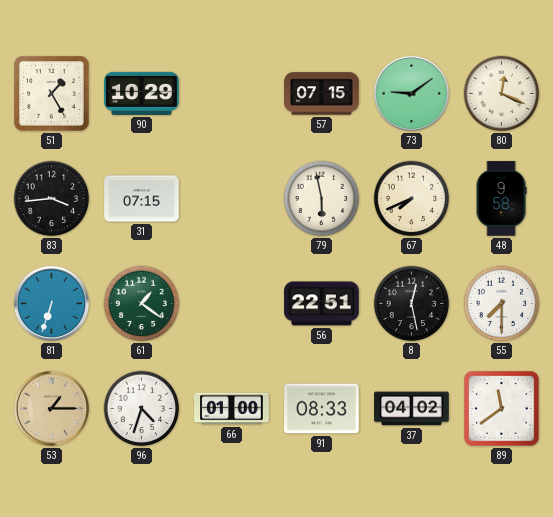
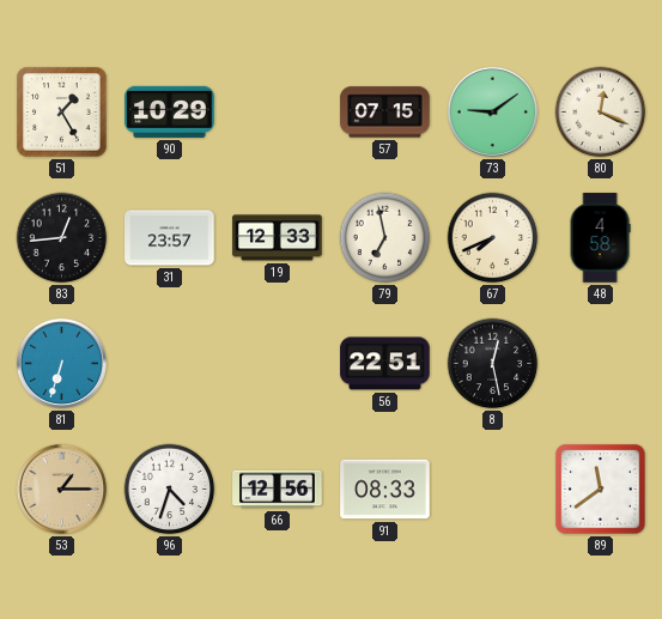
83: 3:44 -> 12:44
31: 07:15 -> 23:57
19: none -> 12:33
79: 5:58 -> 6:58
48: 9:58 -> 4:58
61: 1:21 -> none
55: 7:30 -> none
66: 01:00 -> 12:56
37: 04:02 -> none
